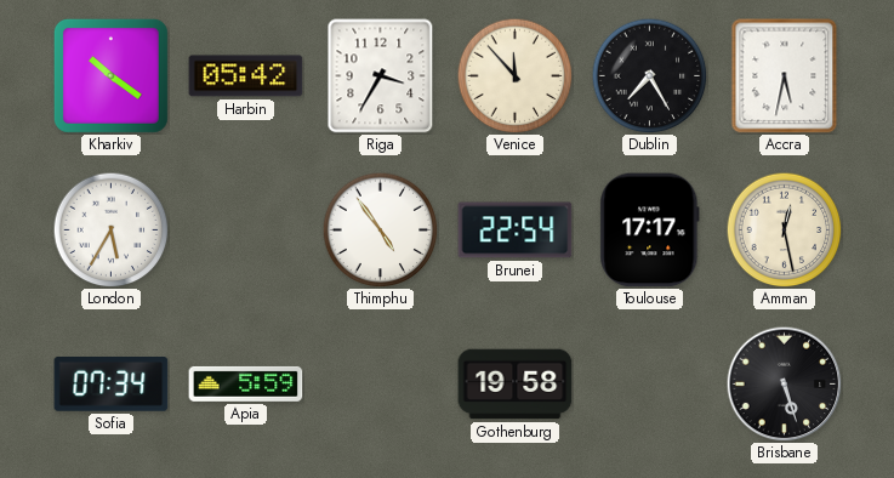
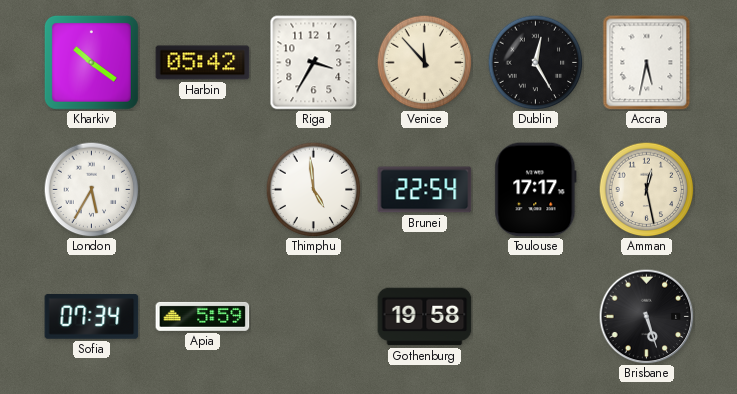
Dublin: 7:25 -> 12:25
Thimphu: 4:54 -> 4:59
